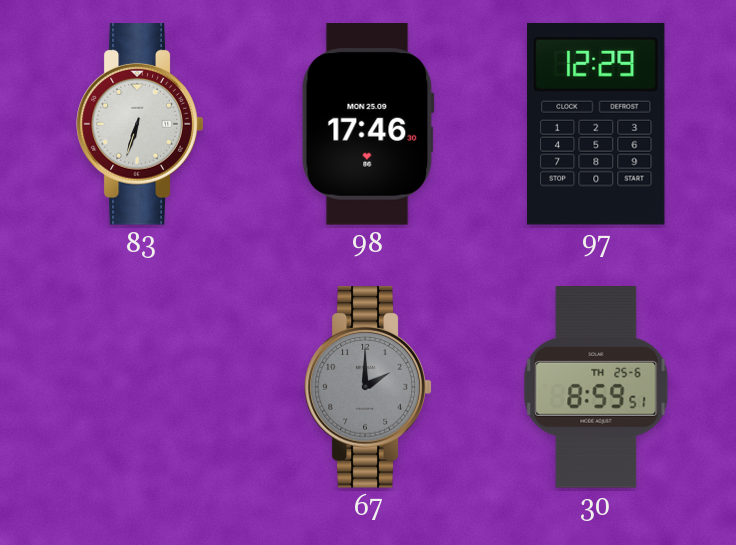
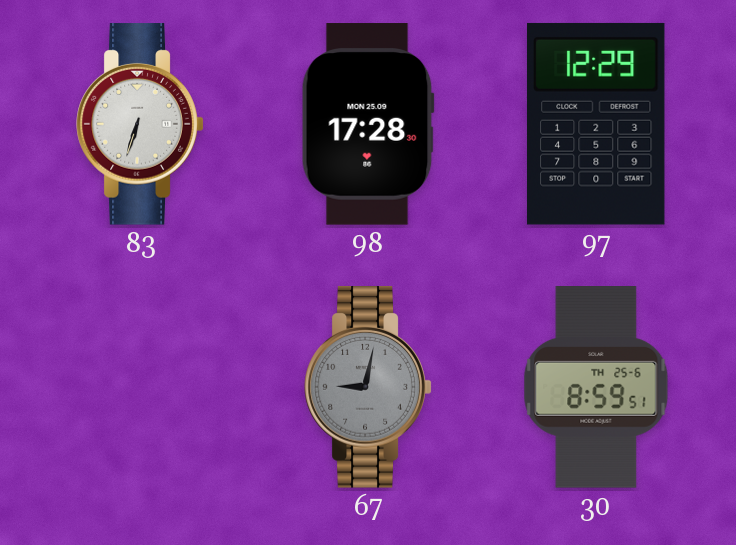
98: 17:46 -> 17:28
67: 2:00 -> 9:02
